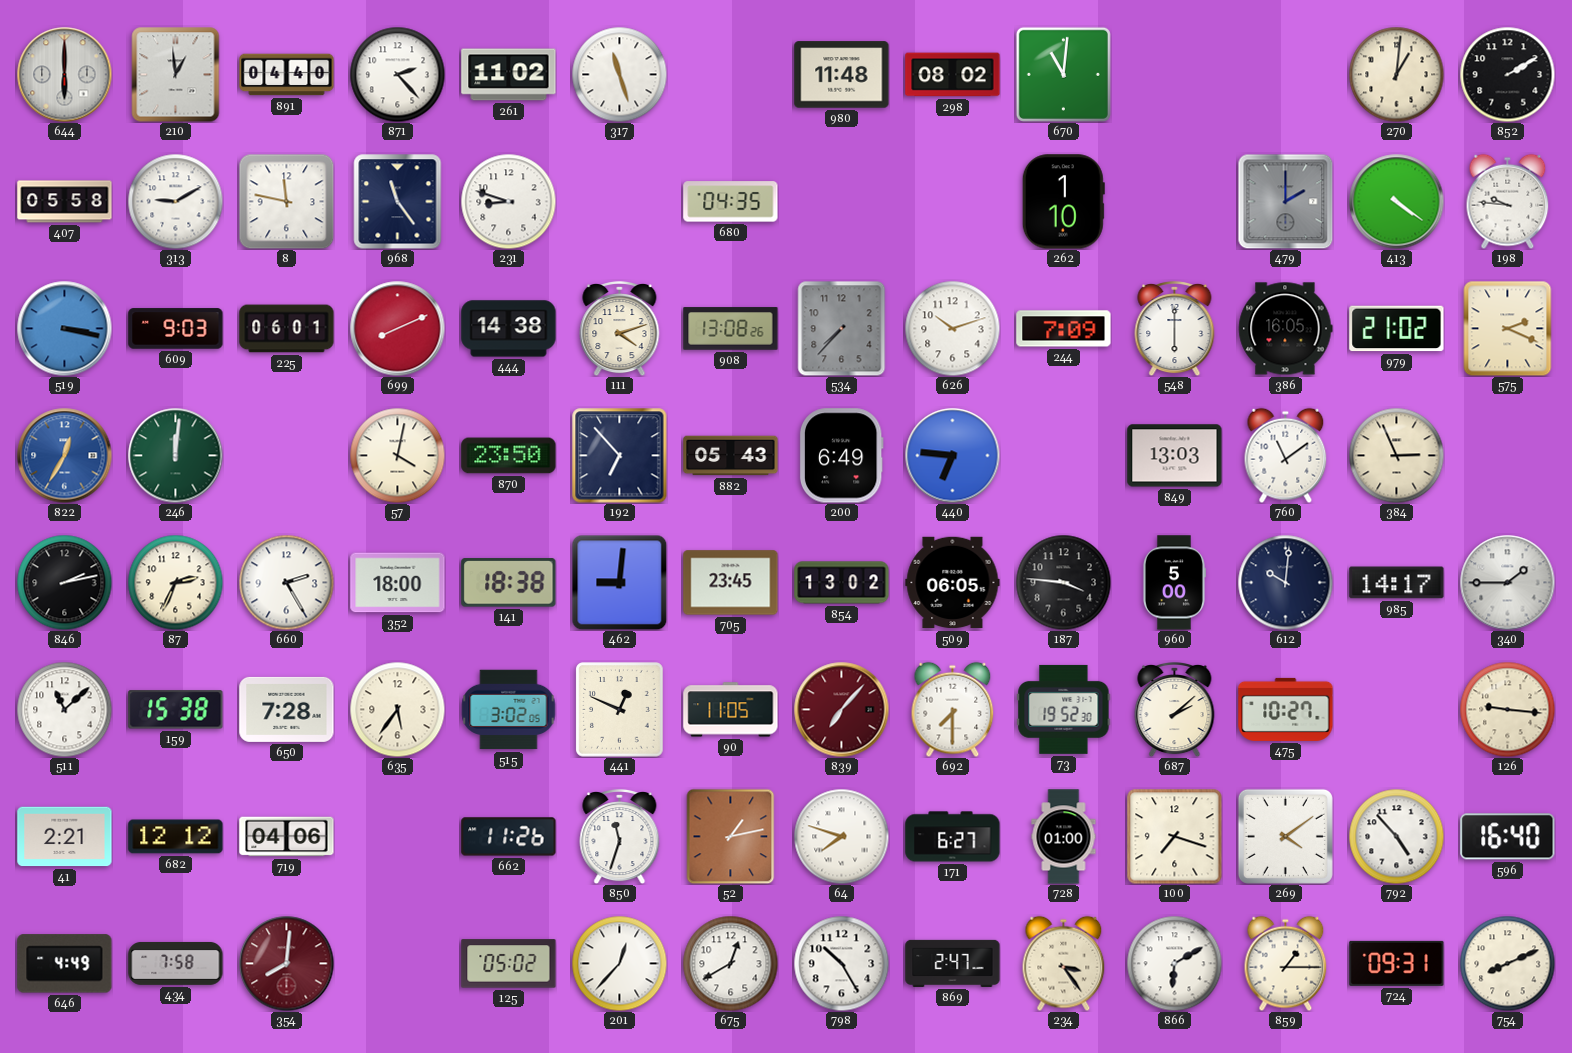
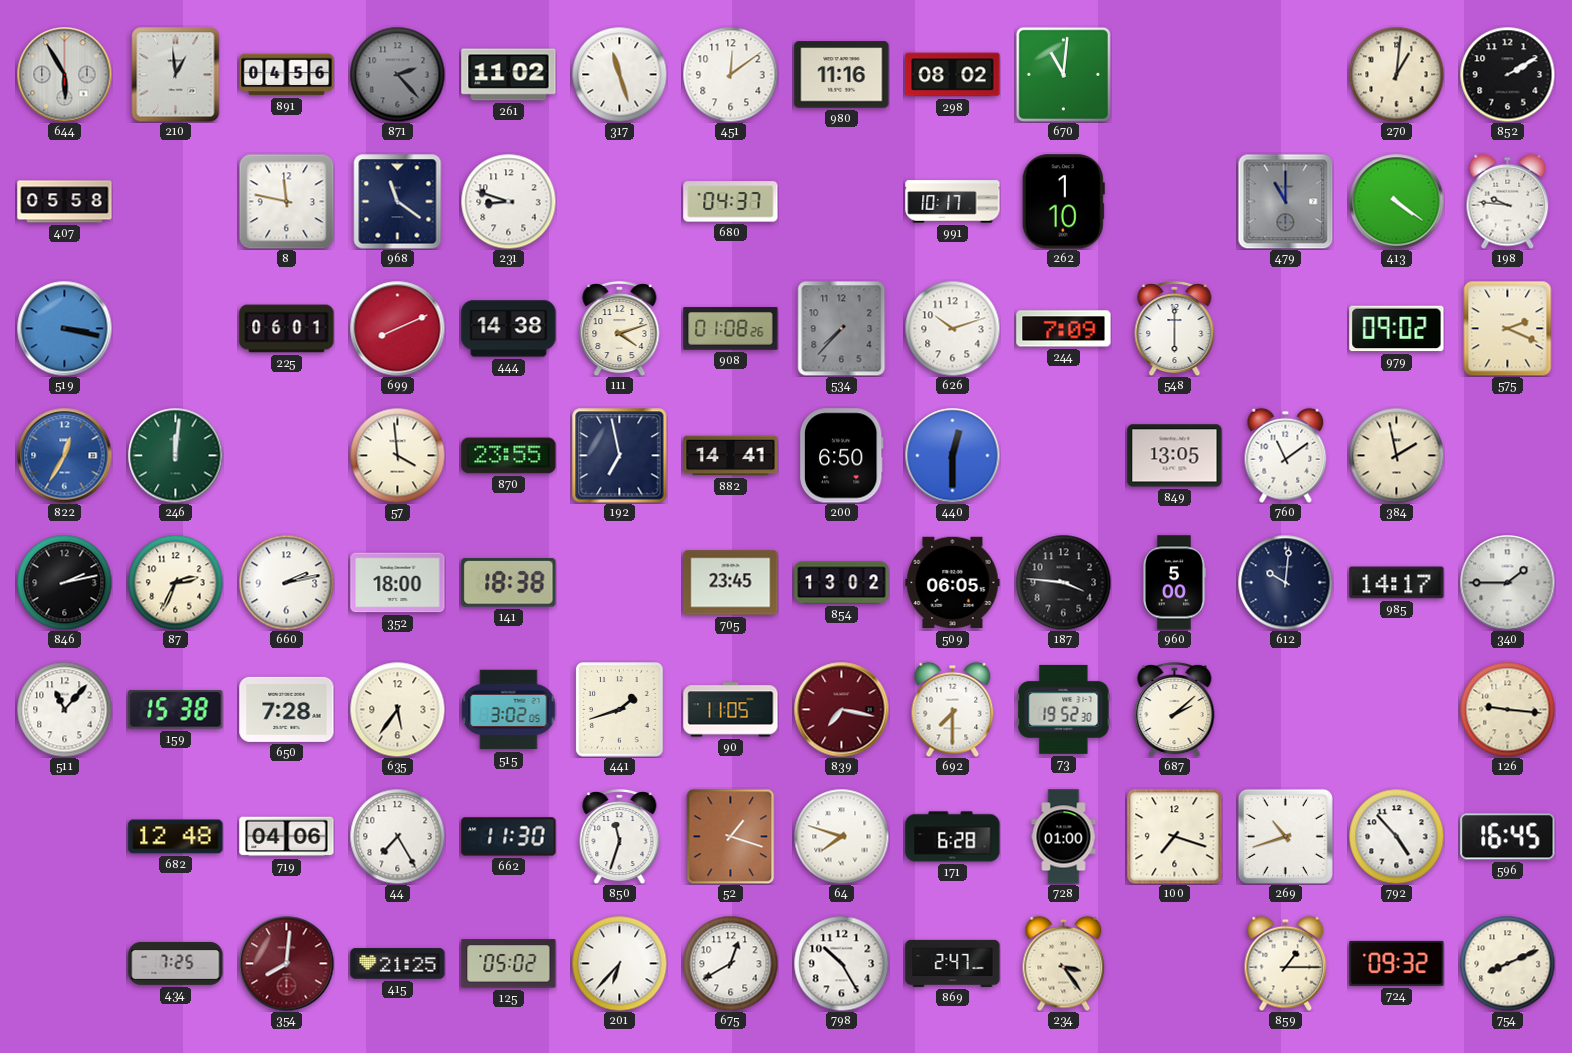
644: 6:00 -> 5:55
891: 04:40 -> 04:56
871 dial: white -> grey
451: none -> 12:09
980: 11:48 -> 11:16
313: 9:10 -> none
968: 11:24 -> 11:21
680: 04:35 -> 04:37
991: none -> 10:17
479: 2:00 -> 11:00
609: 9:03 -> none
908: 13:08 -> 01:08
386: 16:05 -> none
979: 21:02 -> 09:02
57: 4:02 -> 3:59
870: 23:50 -> 23:55
192: 6:53 -> 6:58
882: 05:43 -> 14:41
200: 6:49 -> 6:50
440: 6:46 -> 12:30
849: 13:03 -> 13:05
384: 2:56 -> 1:58
660: 2:25 -> 2:13
462: 9:01 -> none
511: 11:08 -> 11:07
441: 12:49 -> 1:42
839: 7:07 -> 7:17
475: 10:27 -> none
41: 2:21 -> none
682: 12:12 -> 12:48
44: none -> 7:25
662: 11:26 -> 11:30
52: 1:13 -> 1:18
171: 6:27 -> 6:28
269: 4:09 -> 10:42
596: 16:40 -> 16:45
646: 4:49 -> none
434: 7:58 -> 7:25
415: none -> 21:25
201: 12:37 -> 6:37
866: 6:10 -> none
724: 09:31 -> 09:32
